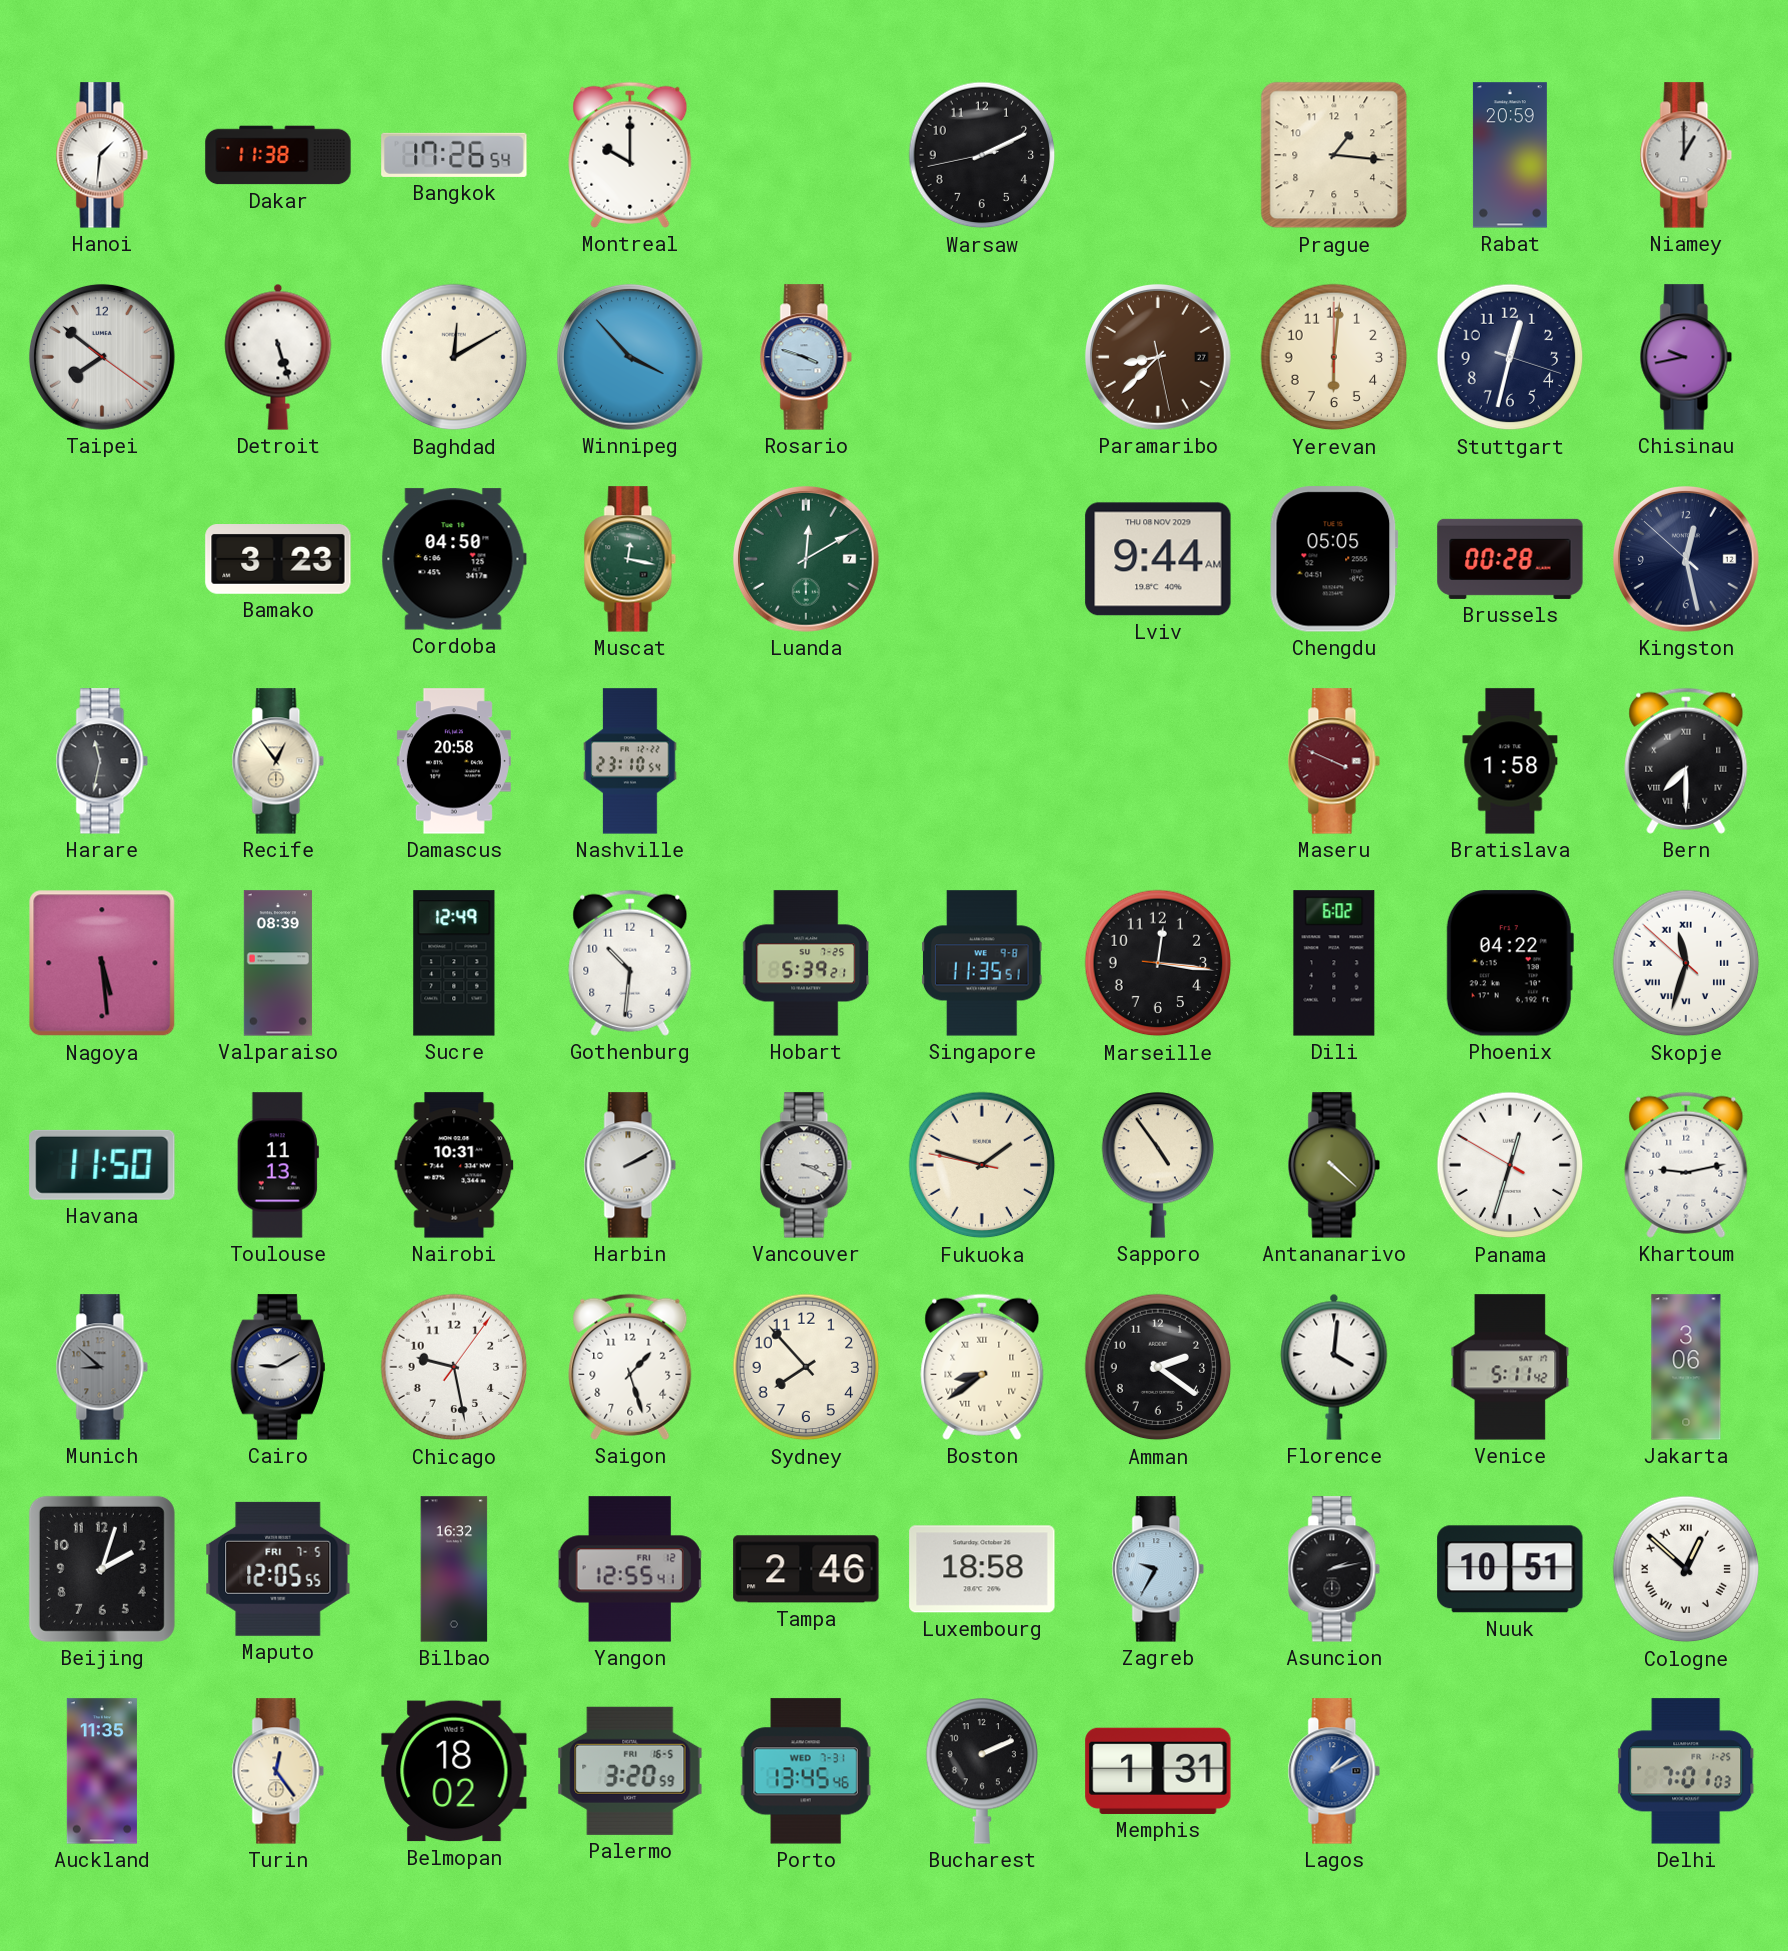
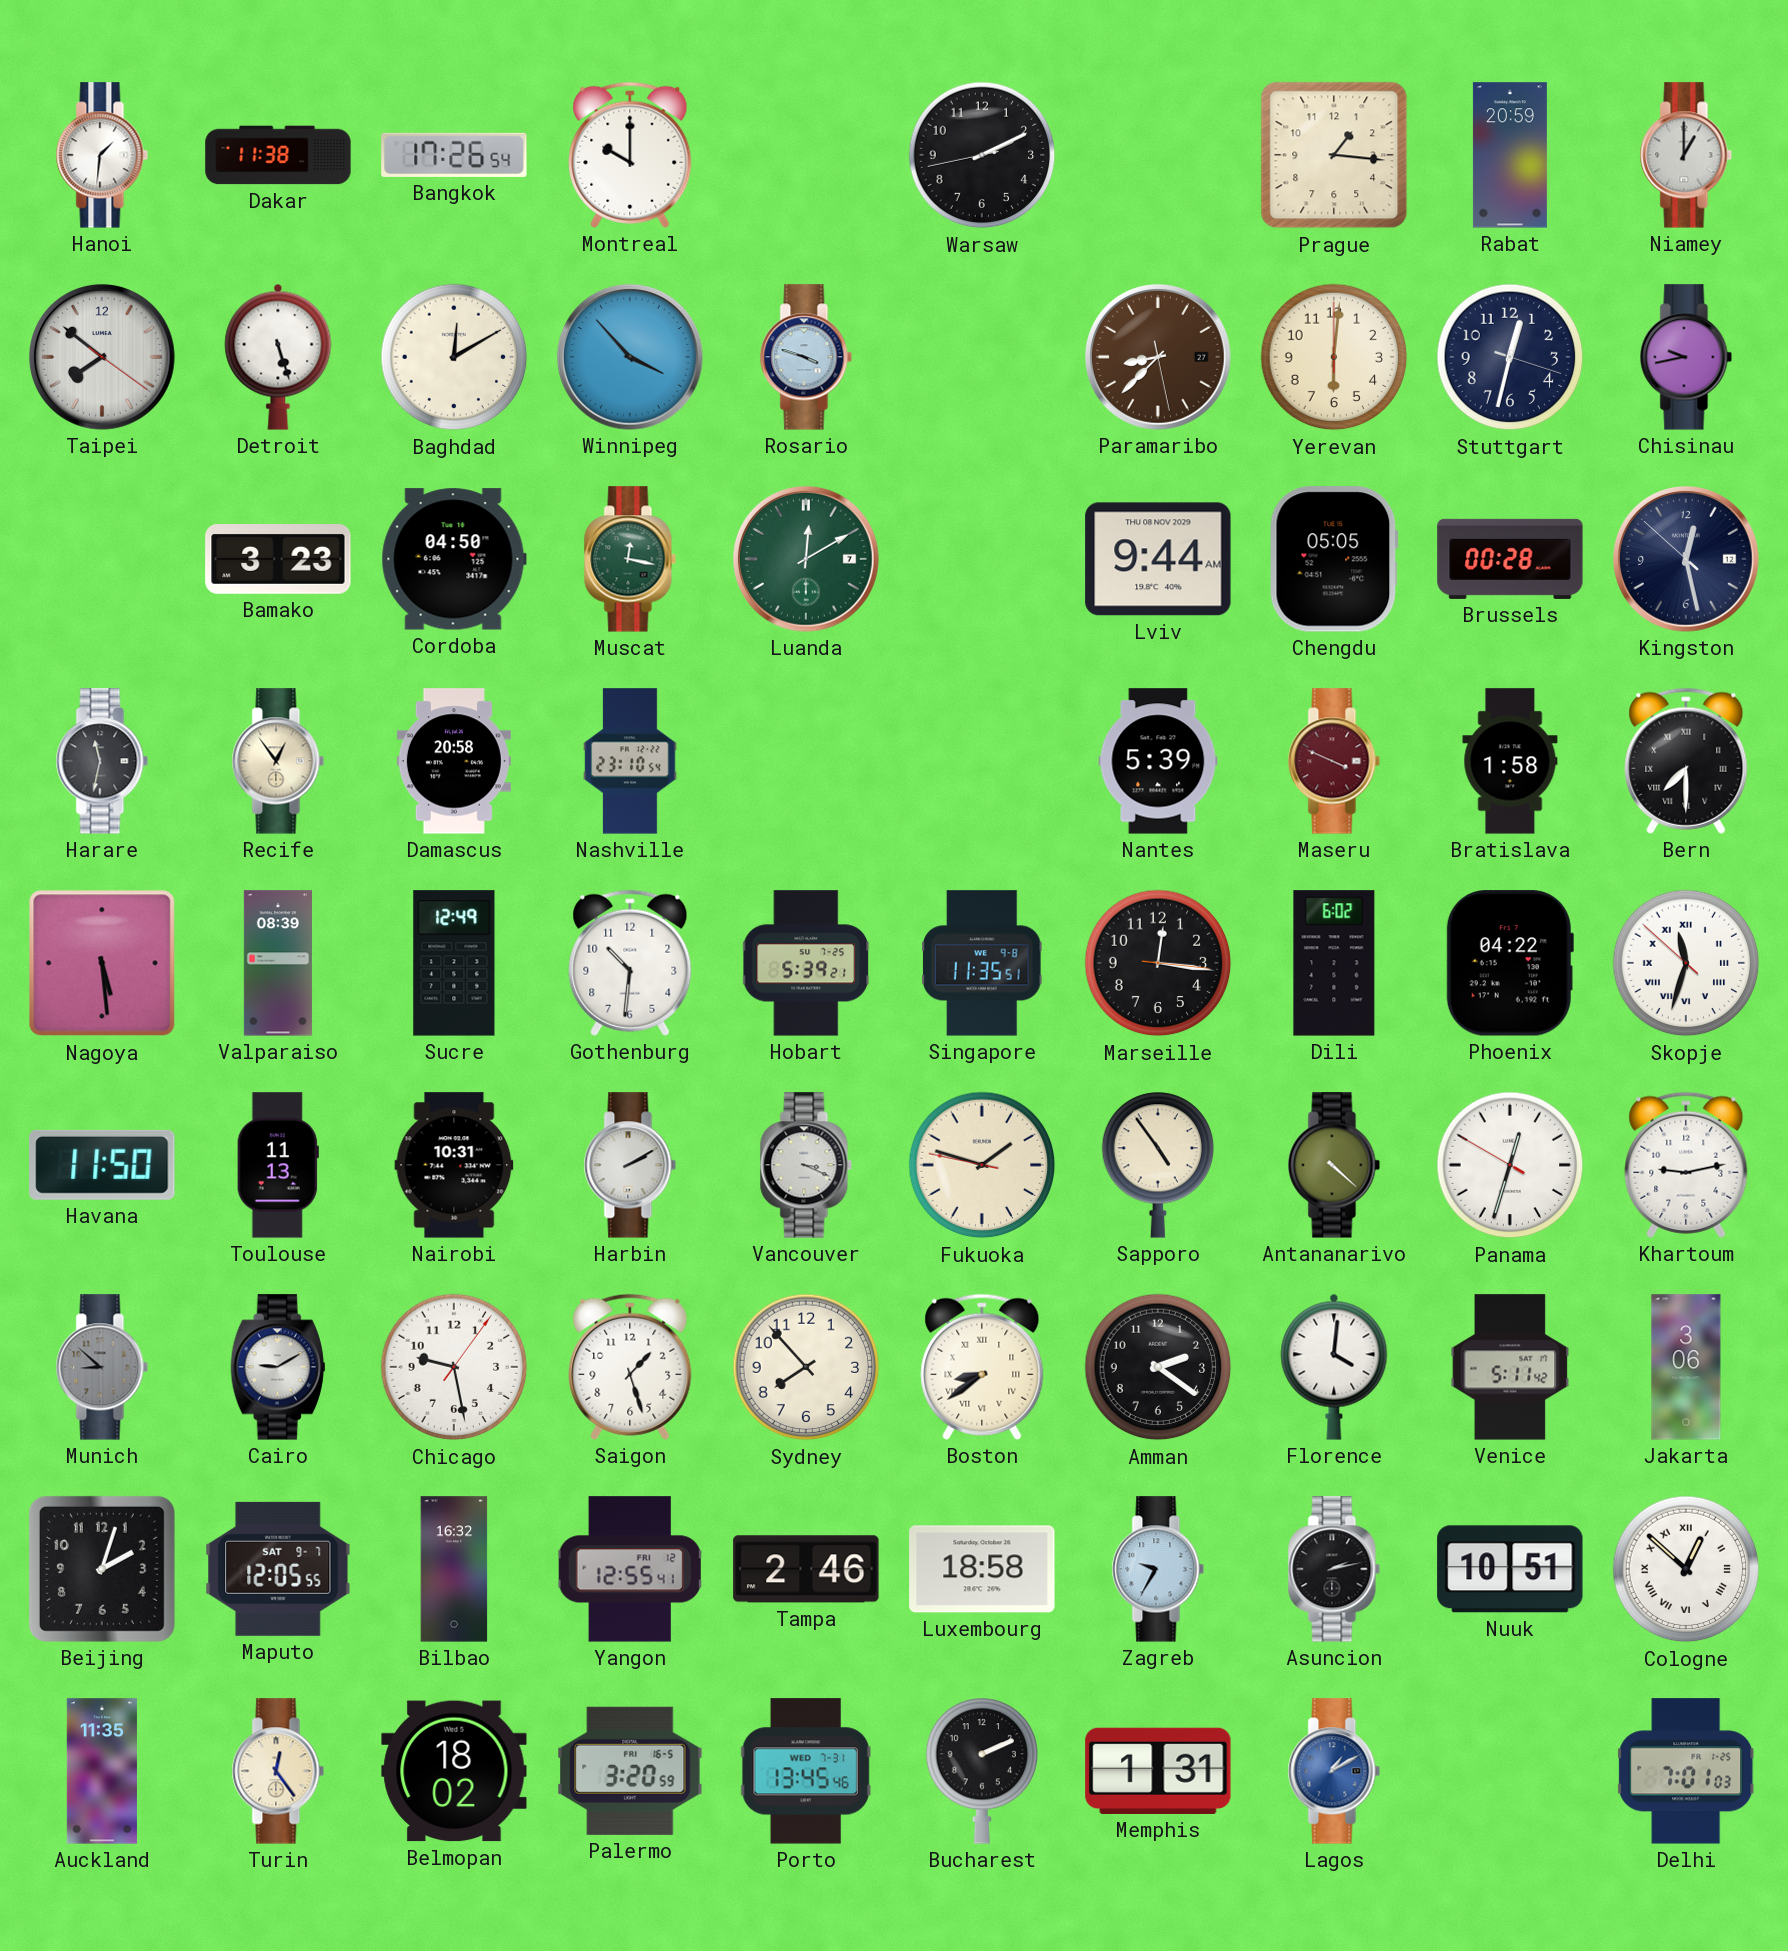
Nantes: none -> 5:39
Maputo date: FRI 7-5 -> SAT 9-7
